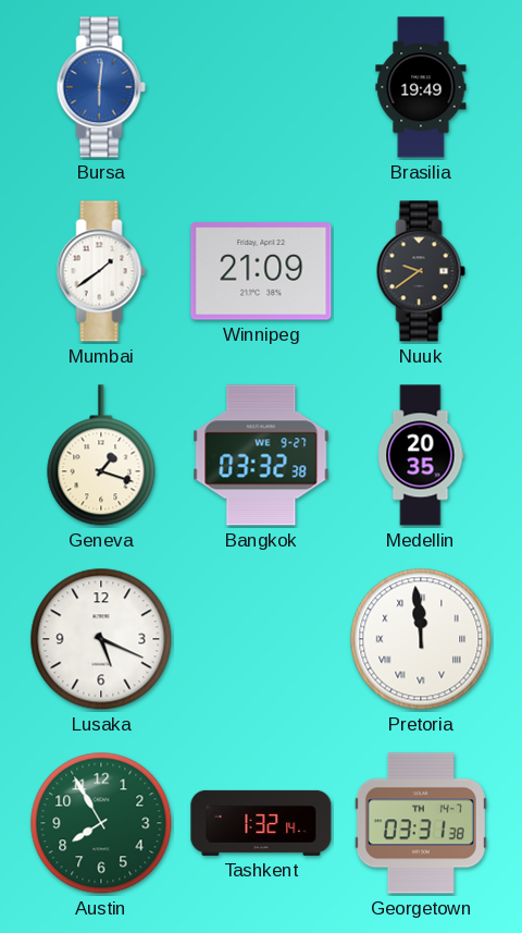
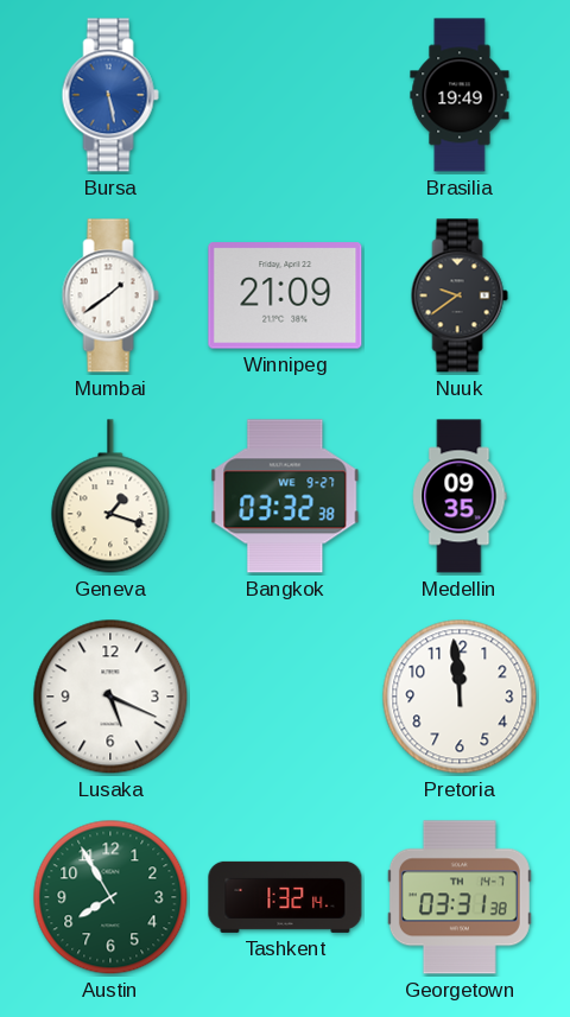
Bursa: 6:01 -> 5:28
Medellin: 20:35 -> 09:35
Pretoria numerals: Roman -> Arabic
